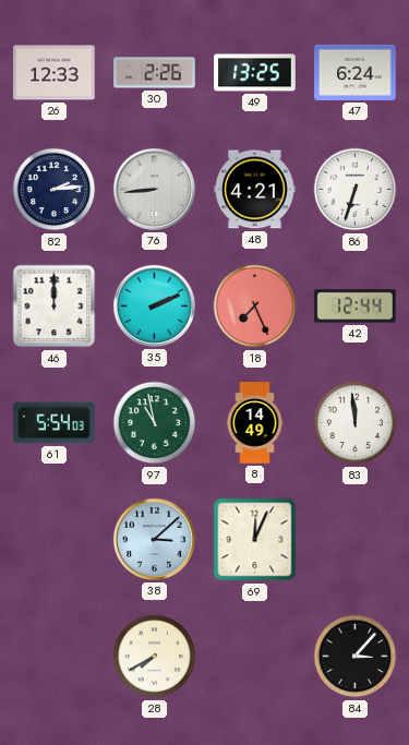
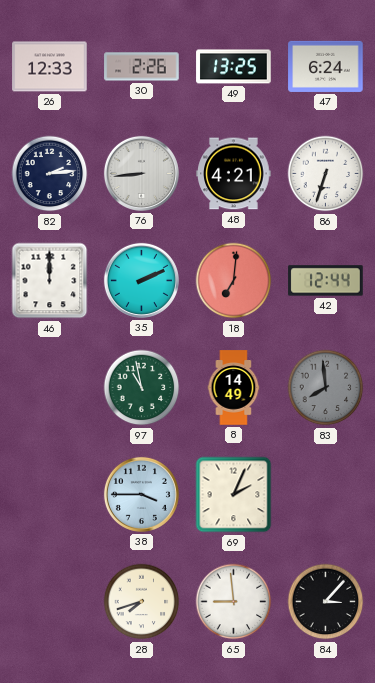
18: 7:26 -> 7:01
61: 5:54 -> none
83: 11:59 -> 7:59
83 dial: white -> grey
38: 3:08 -> 3:45
69: 12:04 -> 2:04
28: 7:40 -> 7:42
65: none -> 8:59
